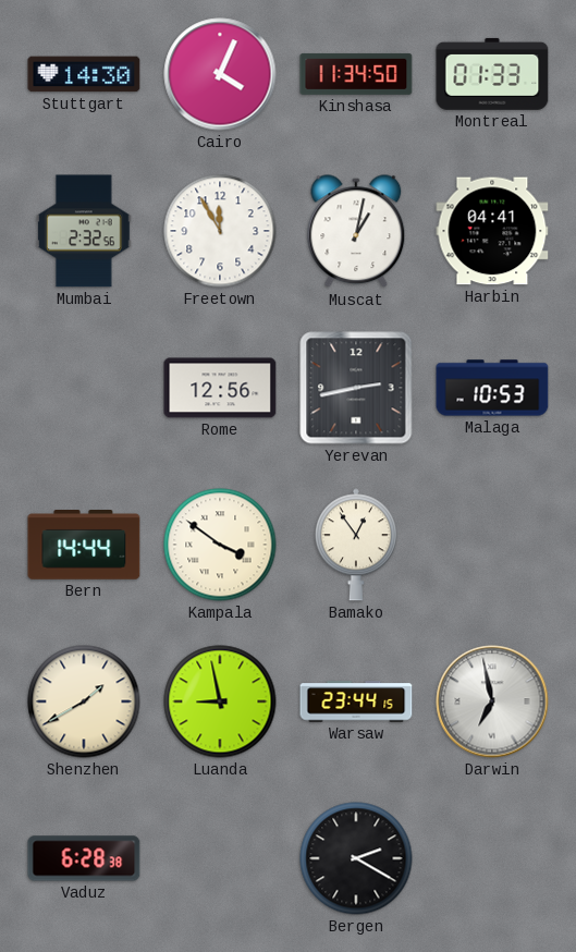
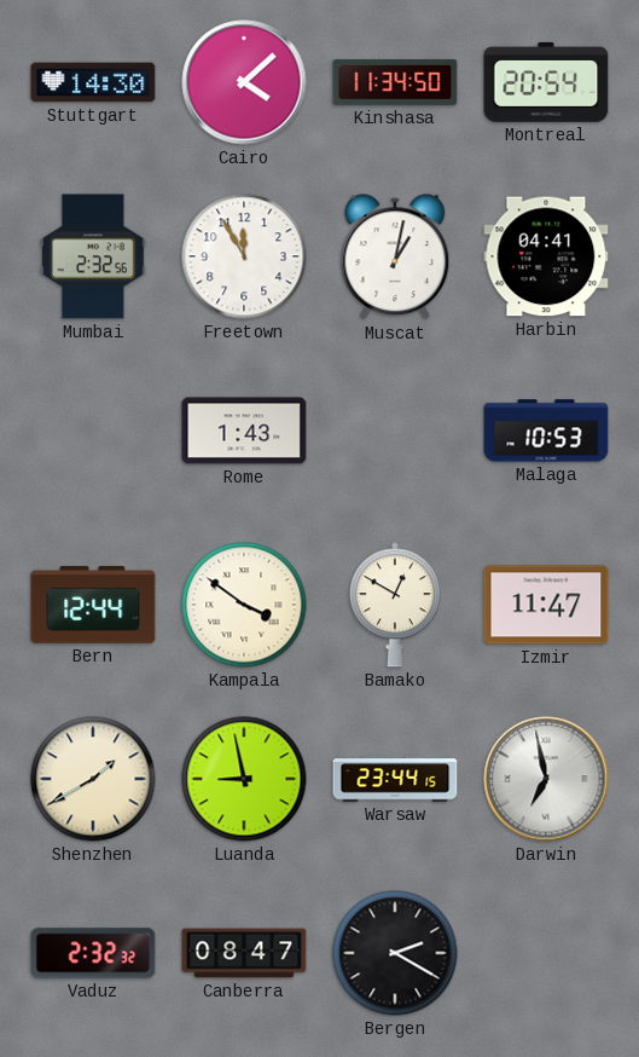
Cairo: 4:04 -> 4:08
Montreal: 01:33 -> 20:54
Rome: 12:56 -> 1:43
Yerevan: 2:43 -> none
Bern: 14:44 -> 12:44
Bamako: 12:54 -> 12:50
Izmir: none -> 11:47
Vaduz: 6:28 -> 2:32
Canberra: none -> 08:47
